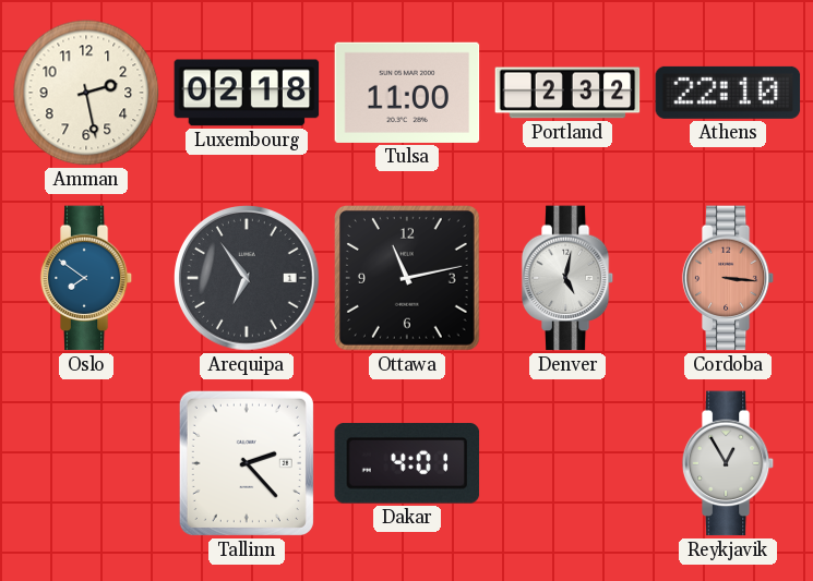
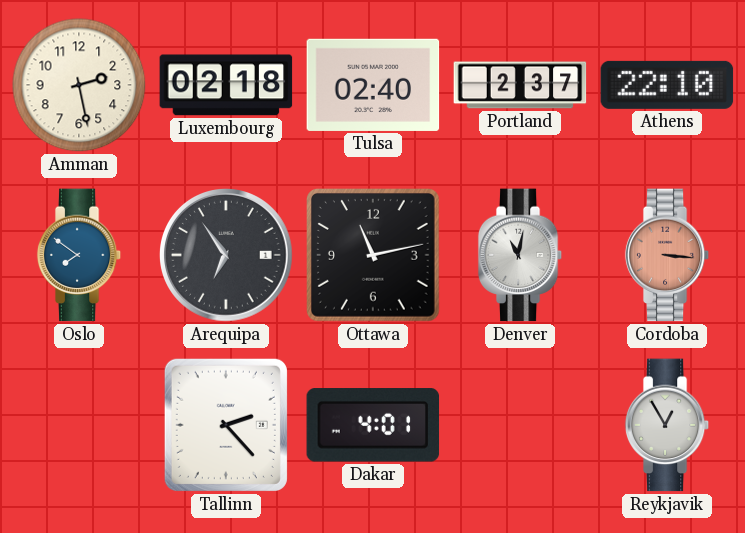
Tulsa: 11:00 -> 02:40
Portland: 2:32 -> 2:37
Denver: 5:02 -> 11:02
